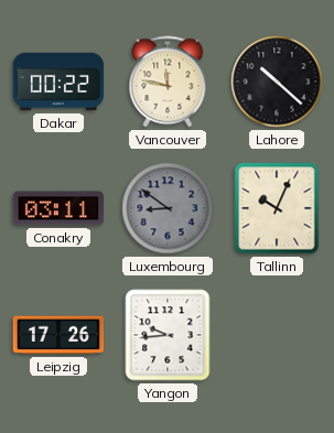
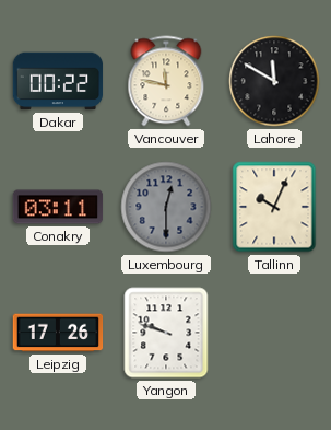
Lahore: 10:22 -> 11:50
Luxembourg: 8:51 -> 12:30
Yangon: 9:44 -> 9:48
